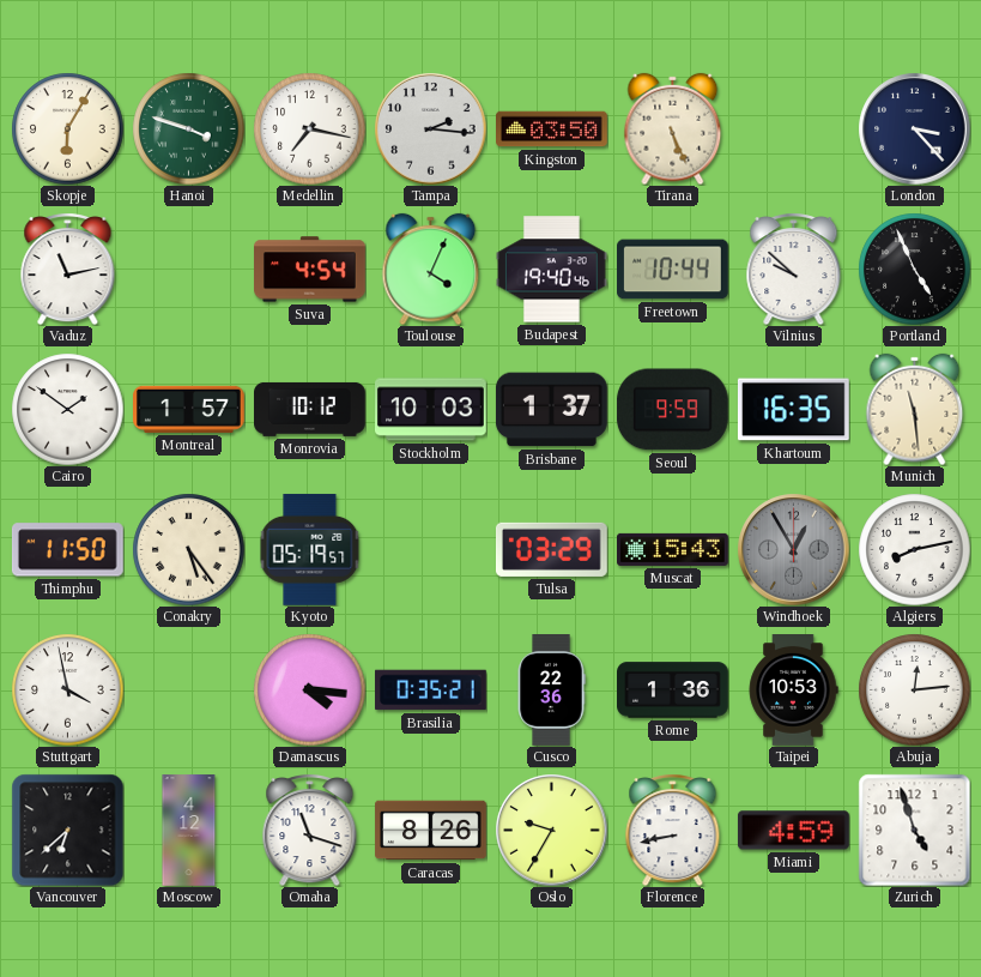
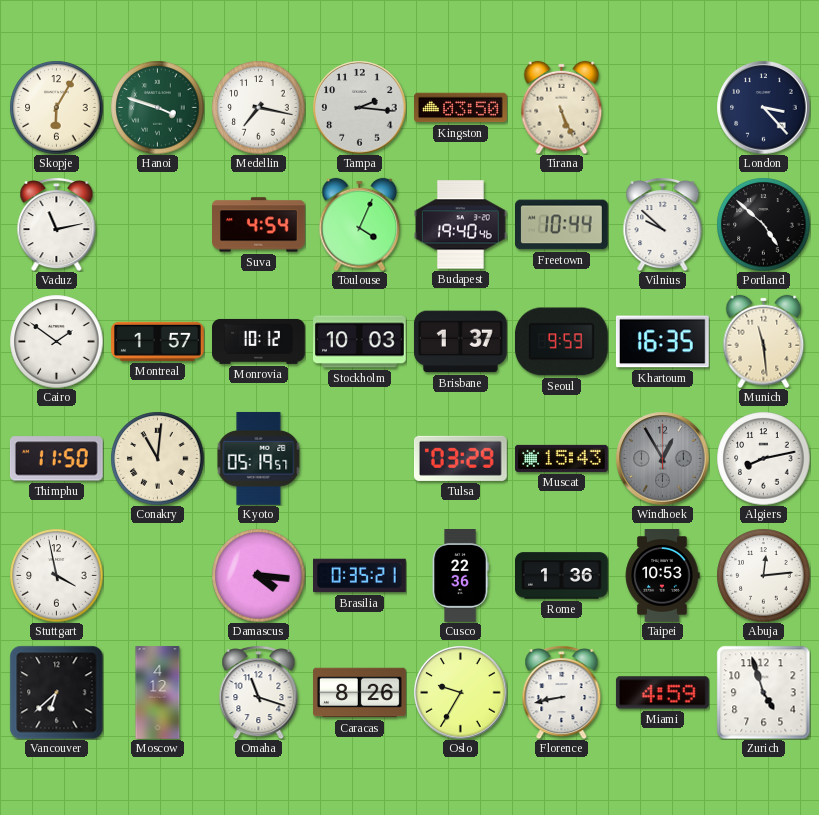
Portland: 4:56 -> 4:52
Conakry: 5:24 -> 11:01
